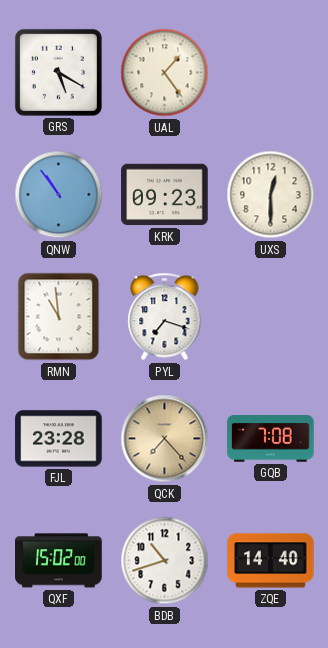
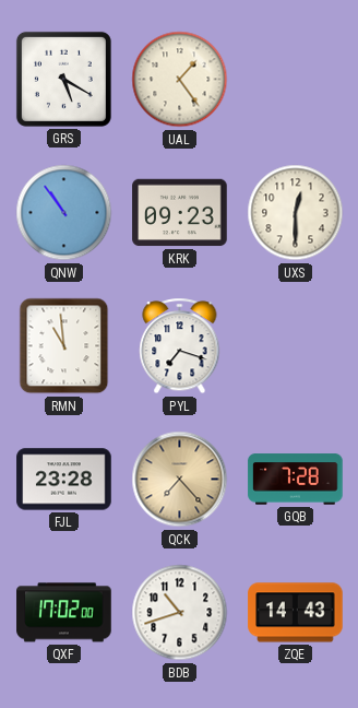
GQB: 7:08 -> 7:28
QXF: 15:02 -> 17:02
ZQE: 14:40 -> 14:43
